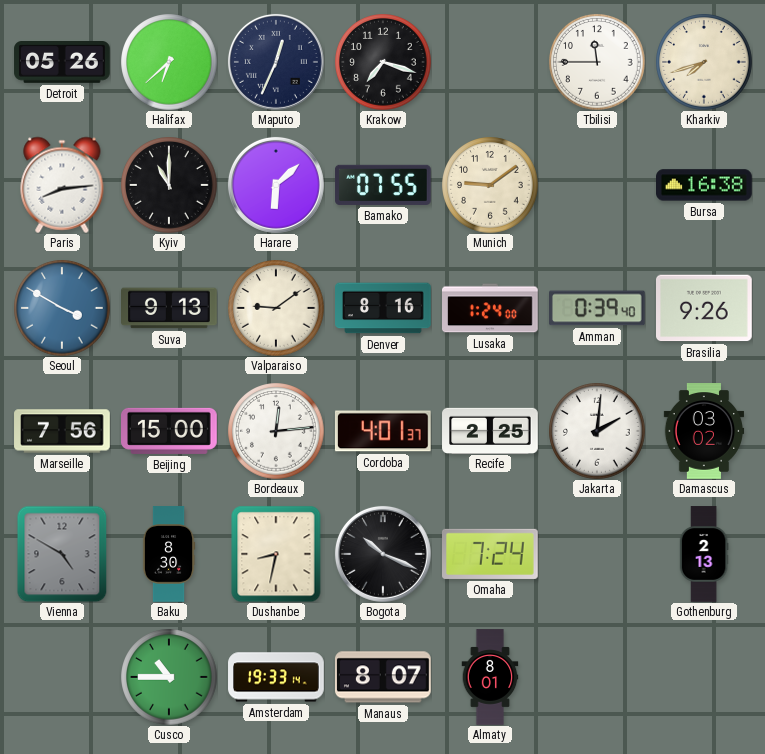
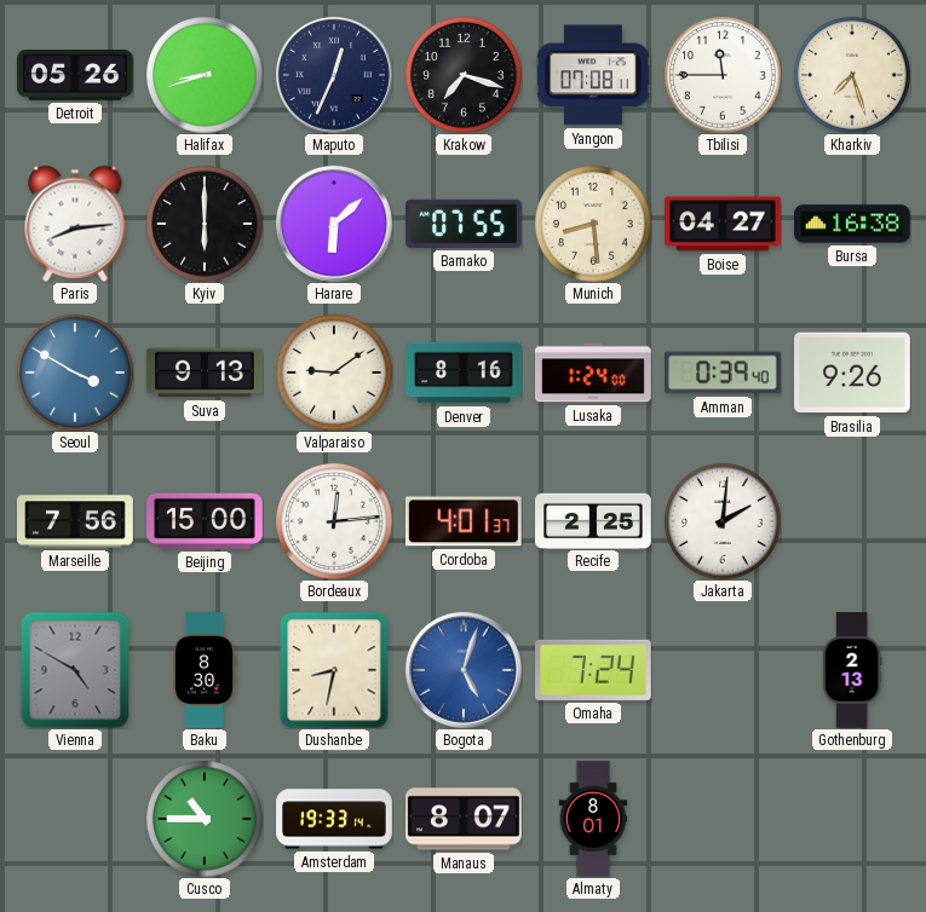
Halifax: 6:38 -> 8:42
Yangon: none -> 07:08
Kharkiv: 7:42 -> 7:27
Kyiv: 11:00 -> 6:00
Munich: 9:09 -> 8:29
Boise: none -> 04:27
Damascus: 03:02 -> none
Bogota: 10:19 -> 5:03
Bogota dial: black -> blue
